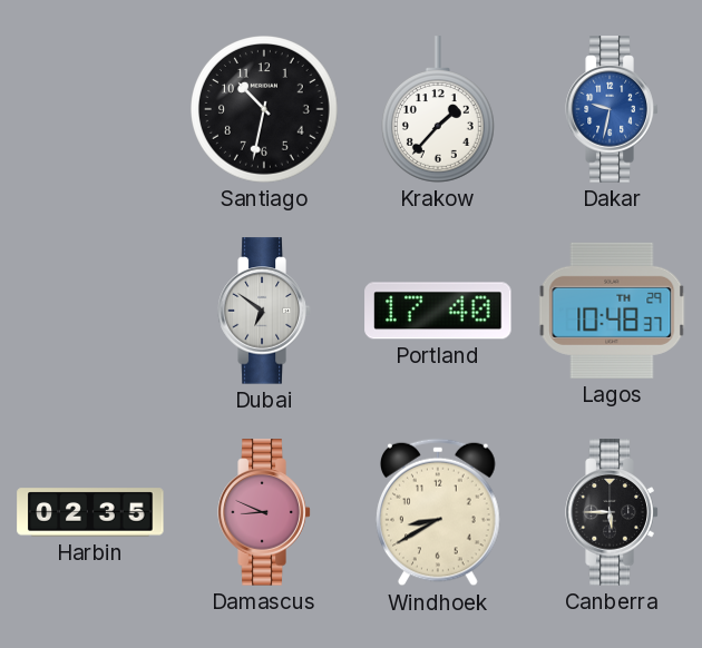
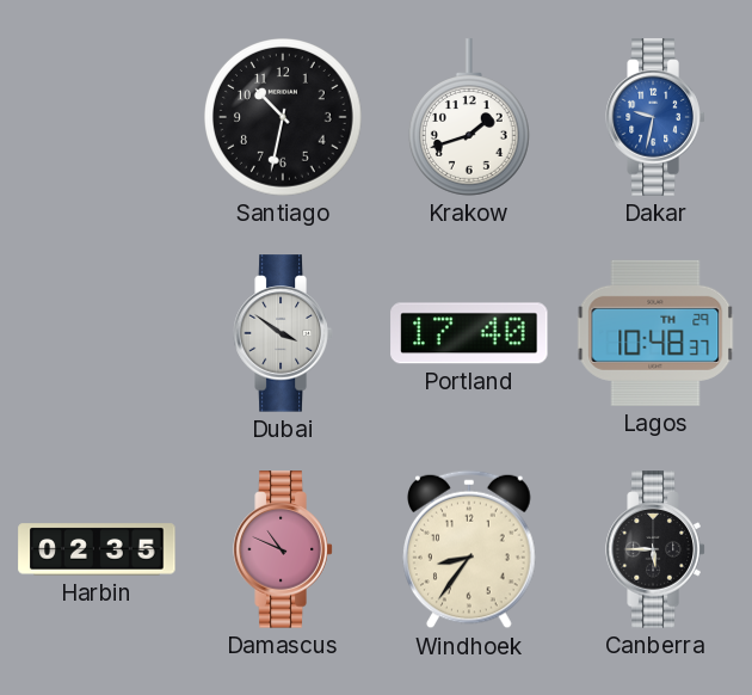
Krakow: 1:37 -> 1:42
Dubai: 6:51 -> 3:51
Damascus: 8:49 -> 10:49
Windhoek: 8:40 -> 8:36
